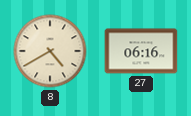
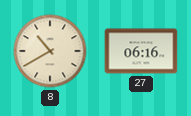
8: 4:40 -> 10:40
